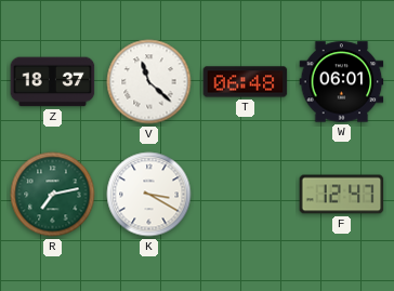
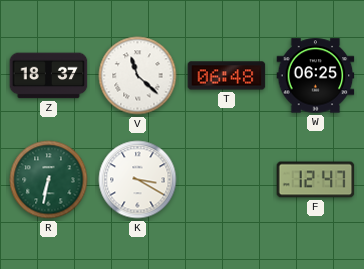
W: 06:01 -> 06:25
R: 7:13 -> 6:32
